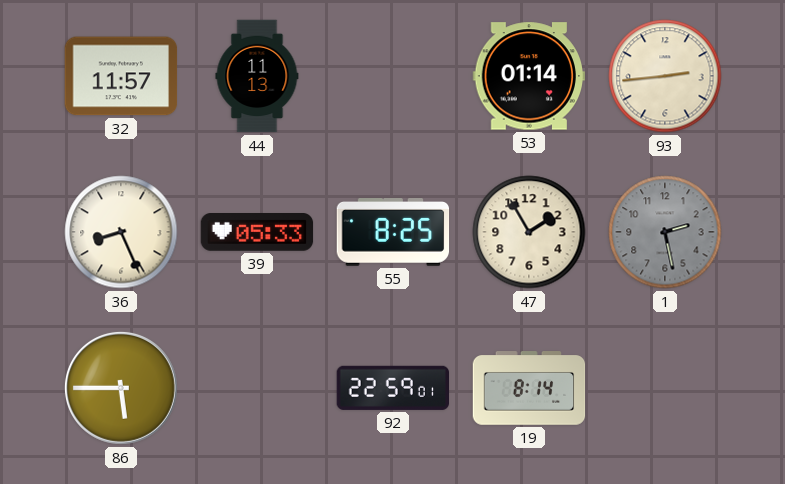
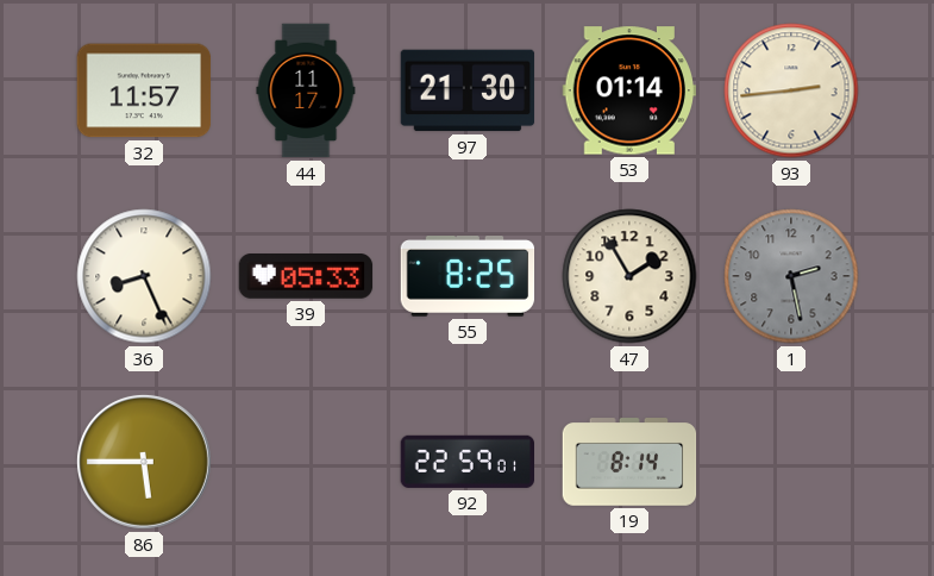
44: 11:13 -> 11:17
97: none -> 21:30
